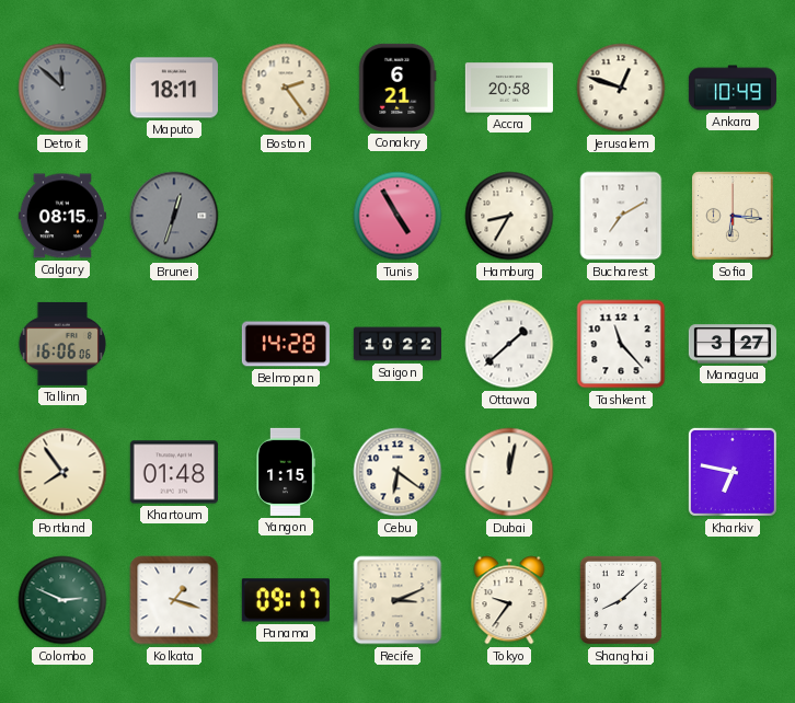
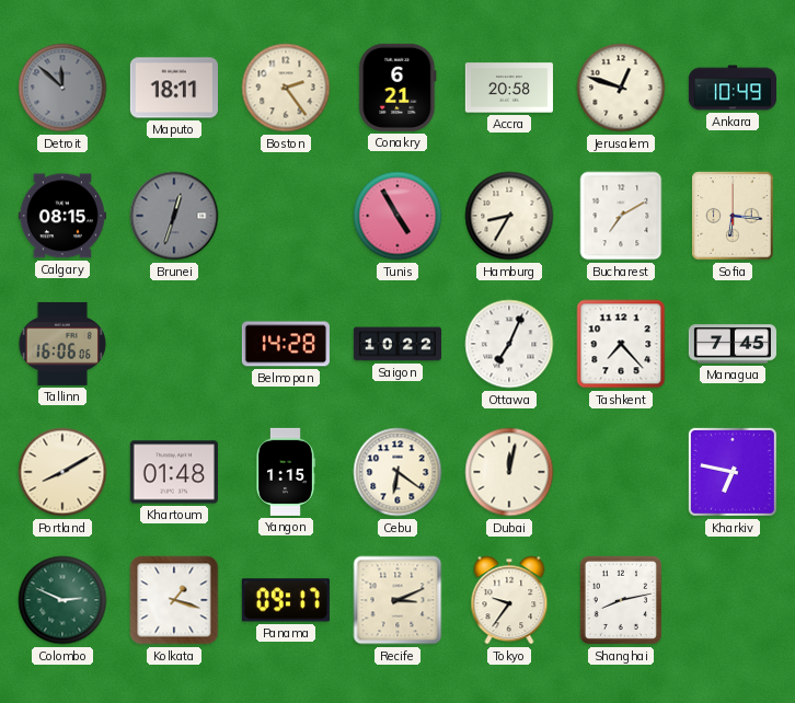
Ottawa: 1:38 -> 7:04
Tashkent: 11:23 -> 7:23
Managua: 3:27 -> 7:45
Portland: 7:54 -> 8:10
Shanghai: 8:08 -> 8:13
